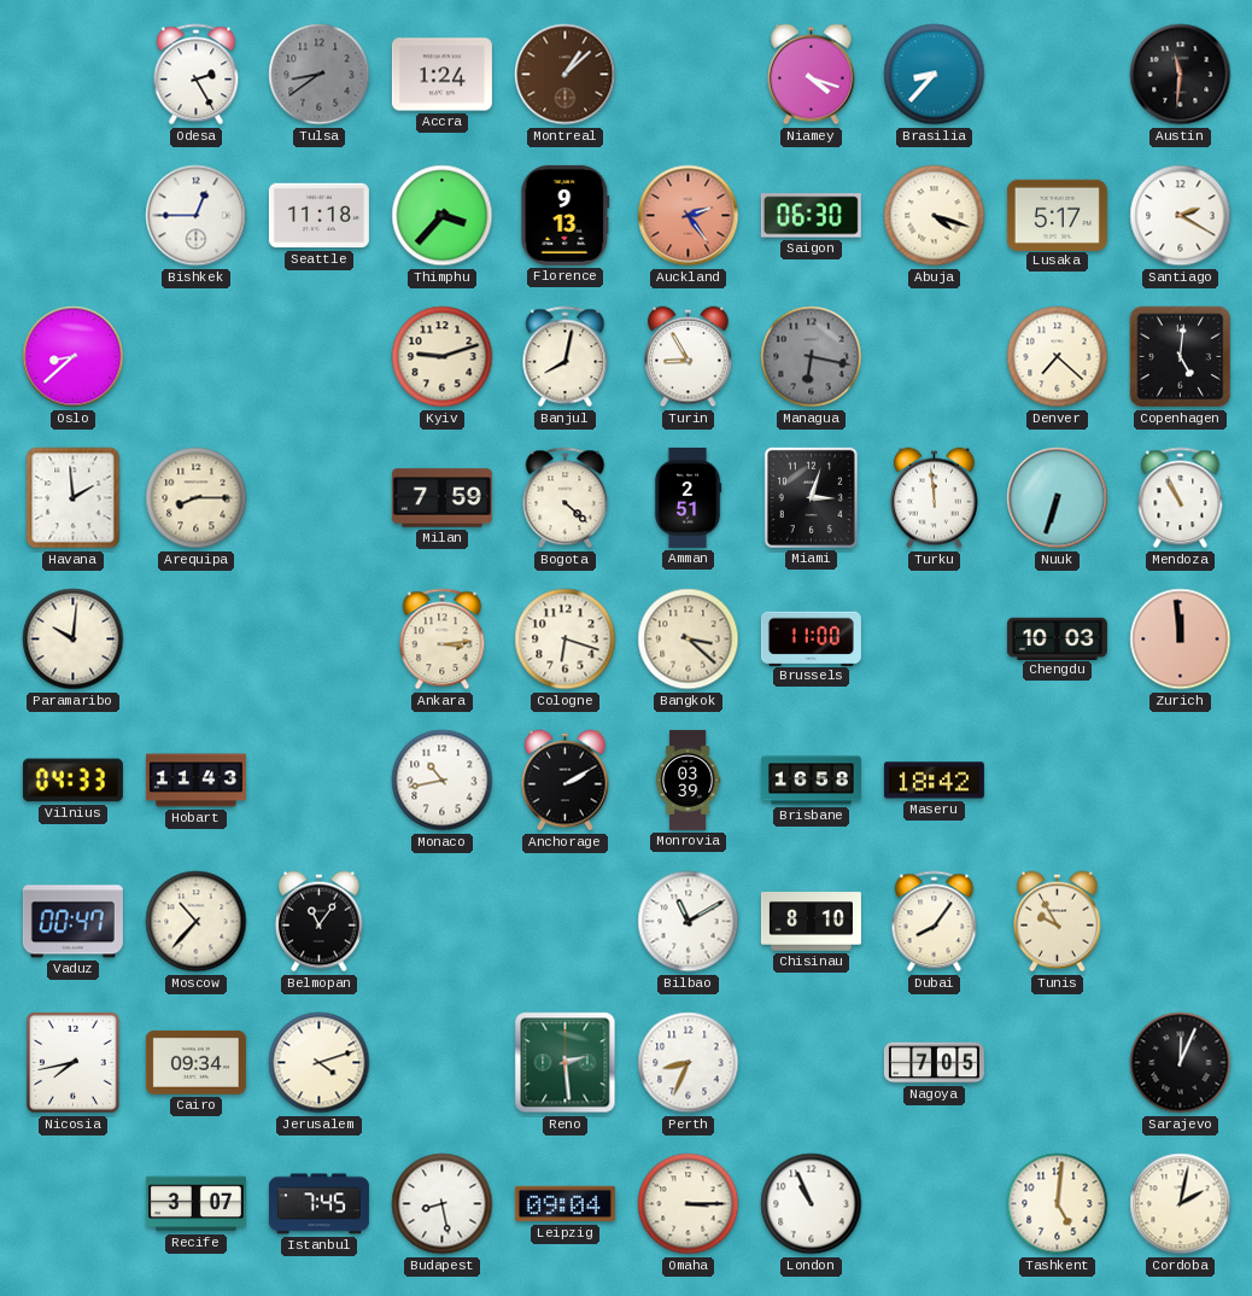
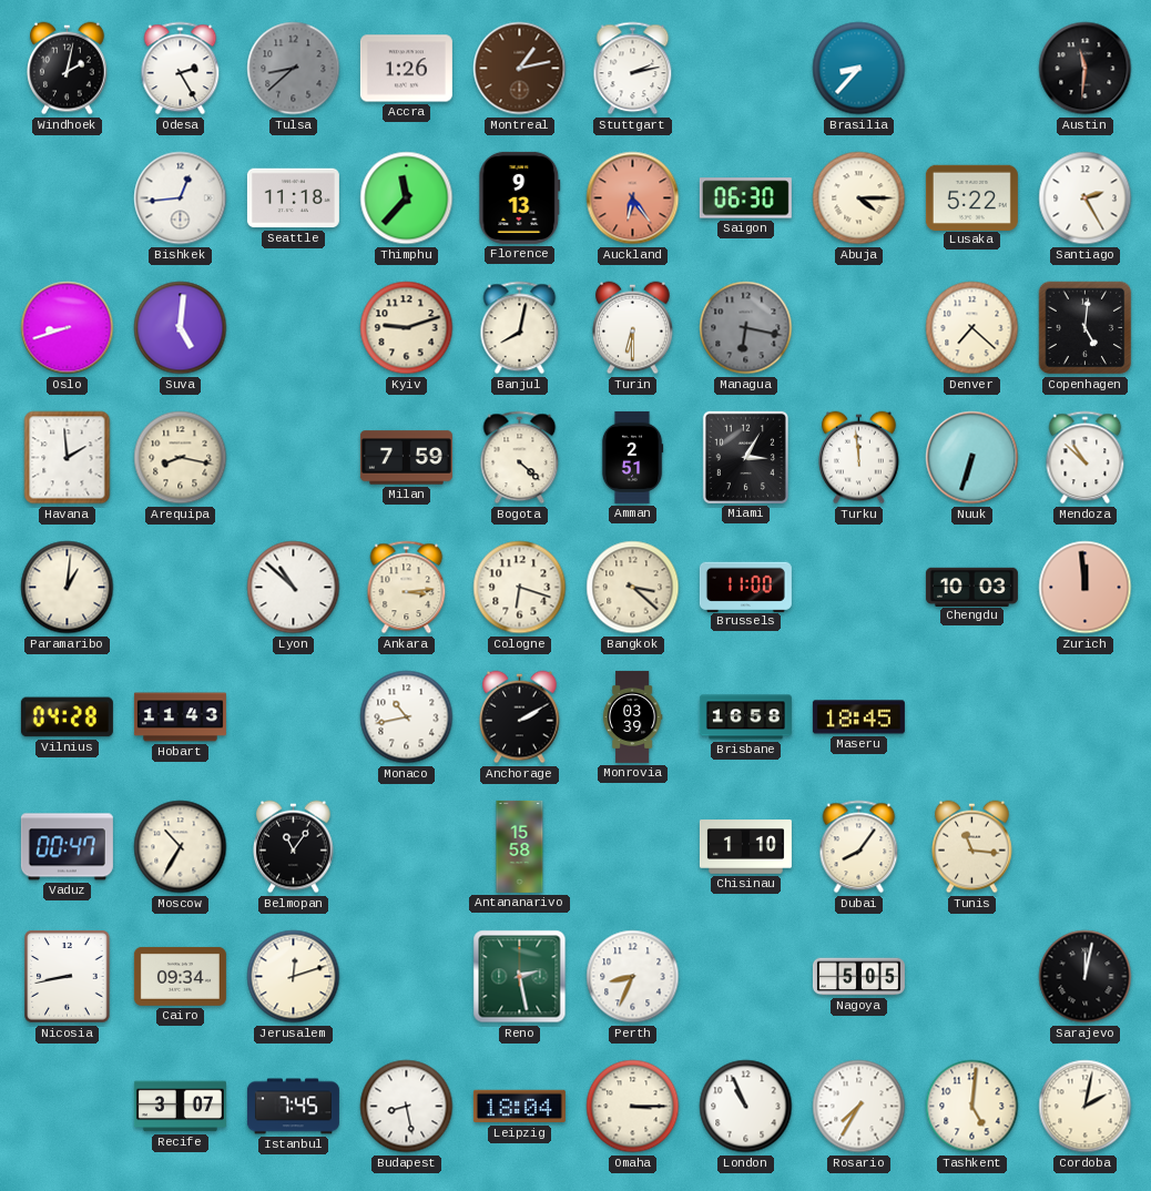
Windhoek: none -> 2:02
Tulsa: 8:39 -> 8:38
Accra: 1:24 -> 1:26
Montreal: 1:08 -> 1:13
Stuttgart: none -> 2:13
Niamey: 4:18 -> none
Bishkek: 12:45 -> 12:44
Thimphu: 3:37 -> 11:37
Auckland: 2:24 -> 6:24
Abuja: 4:18 -> 4:15
Lusaka: 5:17 -> 5:22
Santiago: 2:20 -> 2:25
Oslo: 8:38 -> 8:42
Suva: none -> 5:01
Turin: 8:55 -> 6:30
Arequipa: 8:15 -> 8:17
Miami: 3:03 -> 3:05
Mendoza: 10:56 -> 10:52
Paramaribo: 10:01 -> 1:01
Lyon: none -> 10:52
Vilnius: 04:33 -> 04:28
Maseru: 18:42 -> 18:45
Moscow: 10:37 -> 10:35
Antananarivo: none -> 15:58
Bilbao: 11:10 -> none
Chisinau: 8:10 -> 1:10
Tunis: 9:55 -> 11:16
Nicosia: 7:43 -> 8:43
Jerusalem: 4:12 -> 12:12
Reno: 2:29 -> 2:28
Nagoya: 7:05 -> 5:05
Sarajevo: 12:04 -> 12:02
Leipzig: 09:04 -> 18:04
Rosario: none -> 7:35
